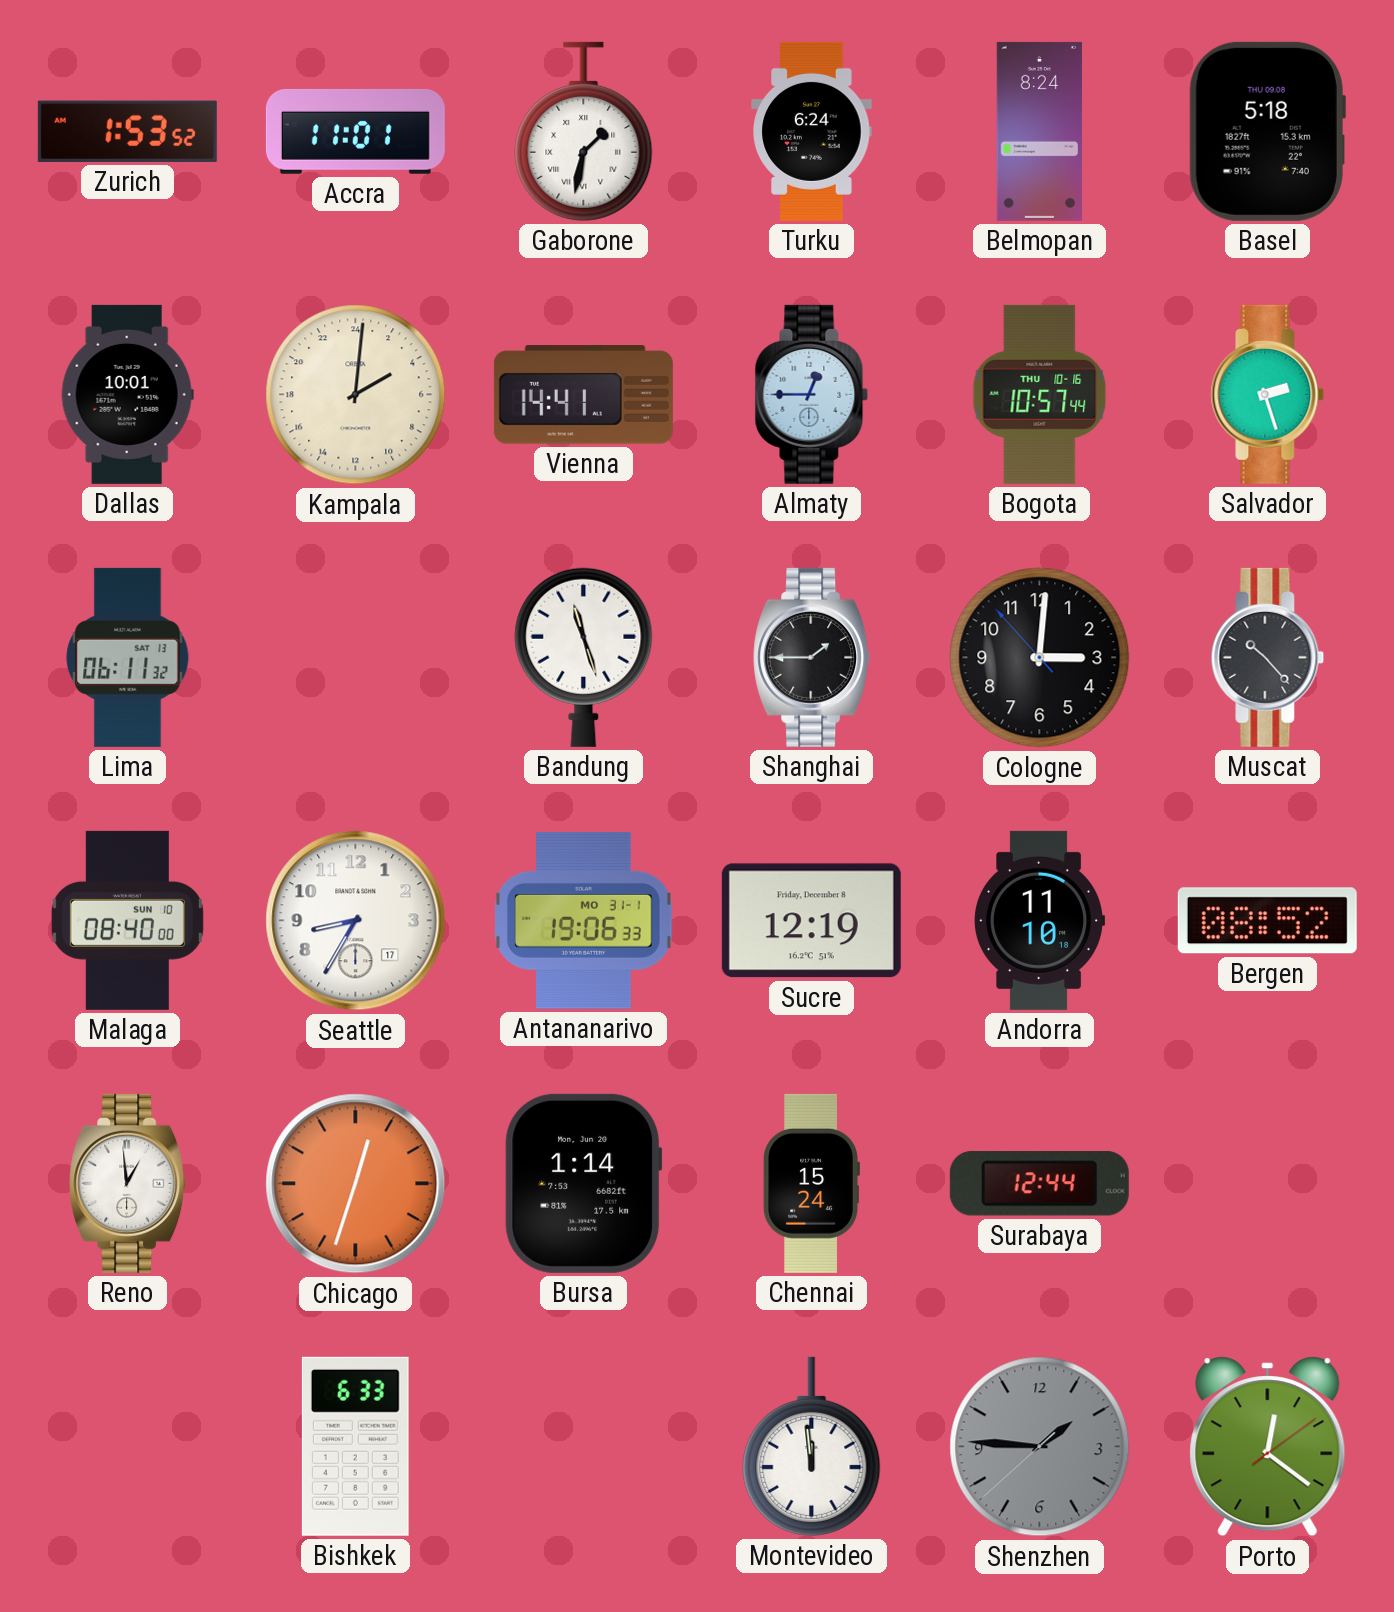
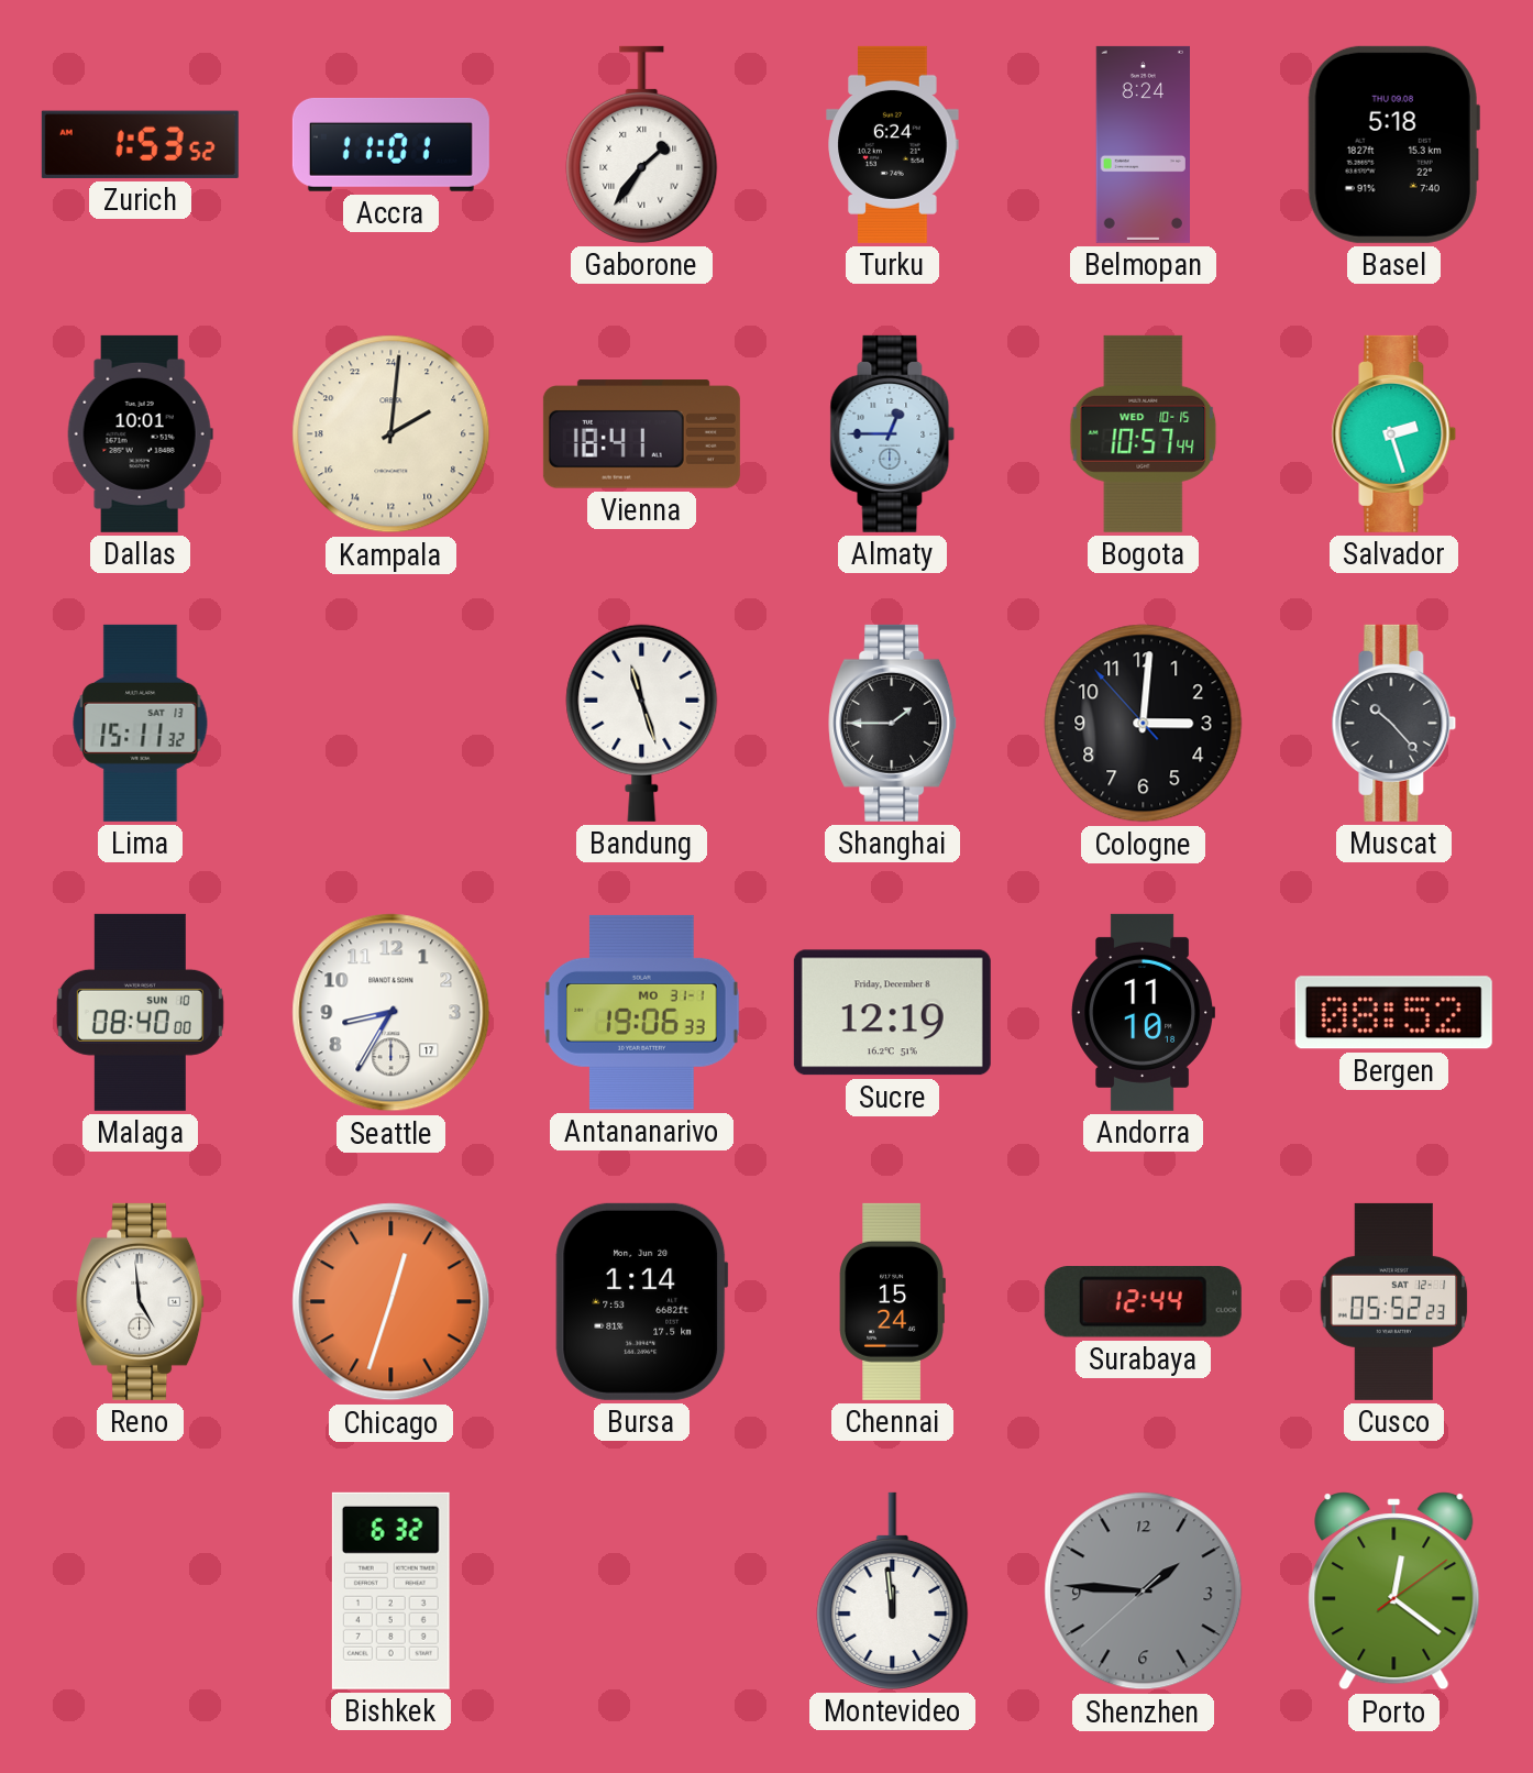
Gaborone: 1:32 -> 1:36
Vienna: 14:41 -> 18:41
Bogota date: THU 10-16 -> WED 10-15
Lima: 06:11 -> 15:11
Reno: 12:59 -> 4:59
Cusco: none -> 05:52
Bishkek: 6:33 -> 6:32
